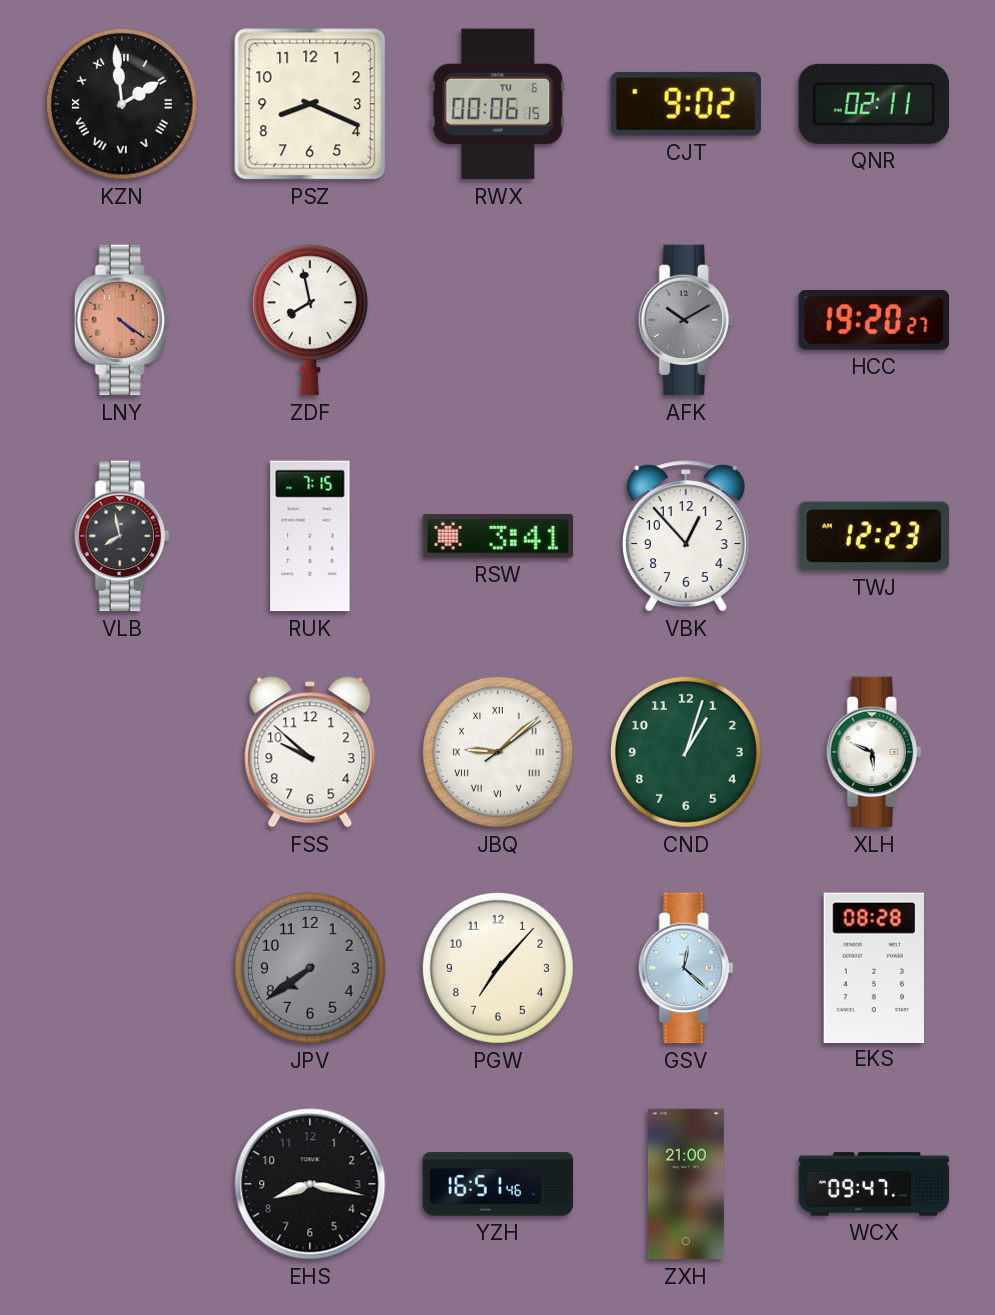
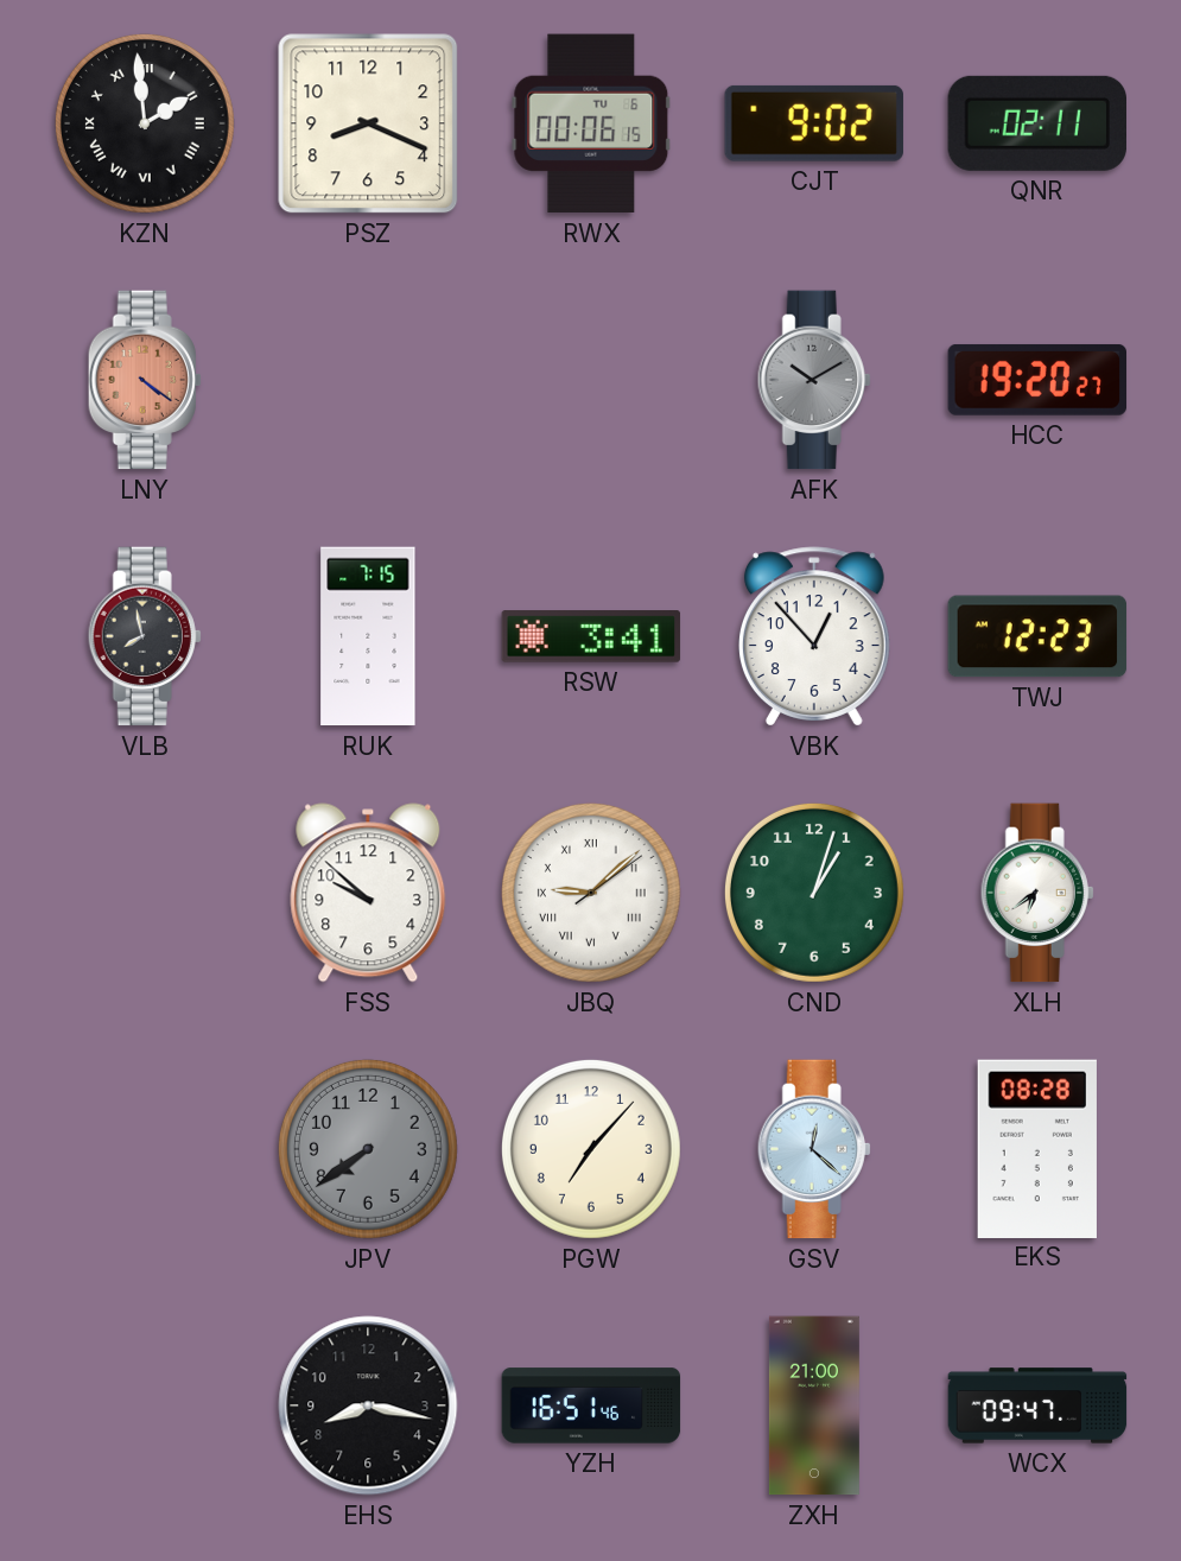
ZDF: 7:58 -> none
XLH: 5:49 -> 6:39
